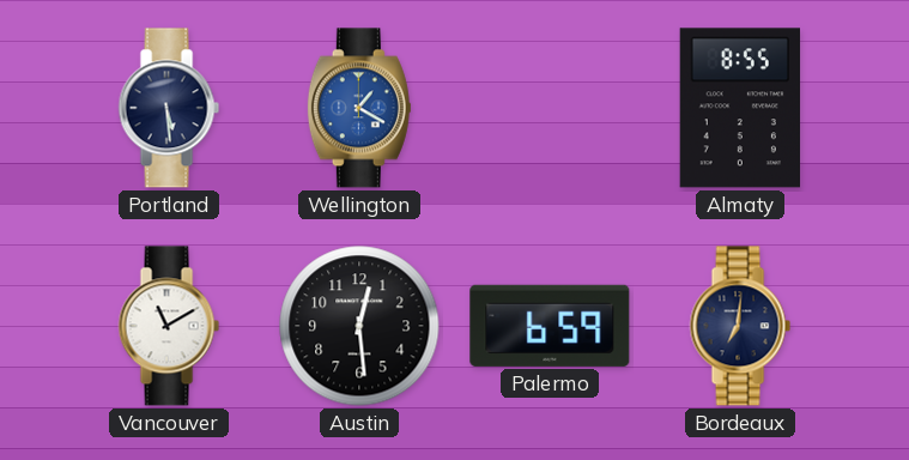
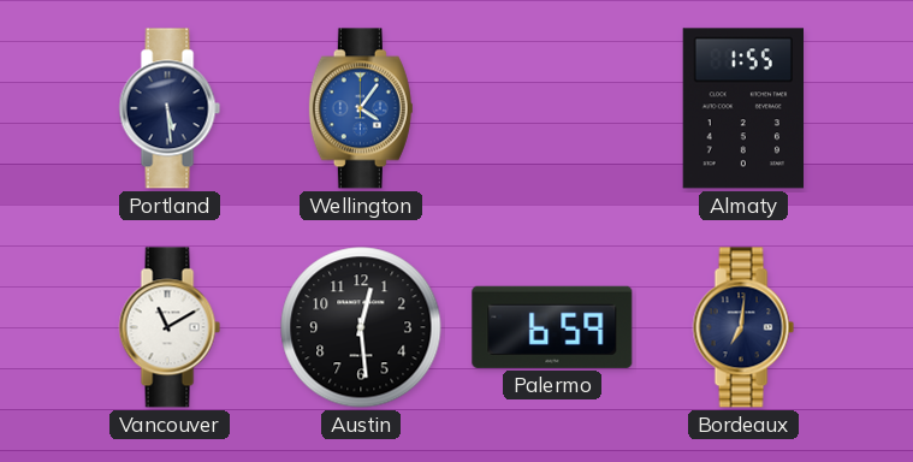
Wellington: 1:20 -> 4:06
Almaty: 8:55 -> 1:55
